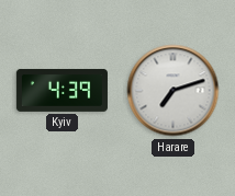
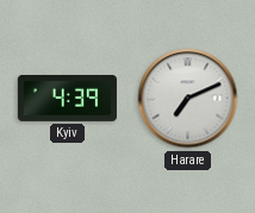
Harare: 7:12 -> 7:11
